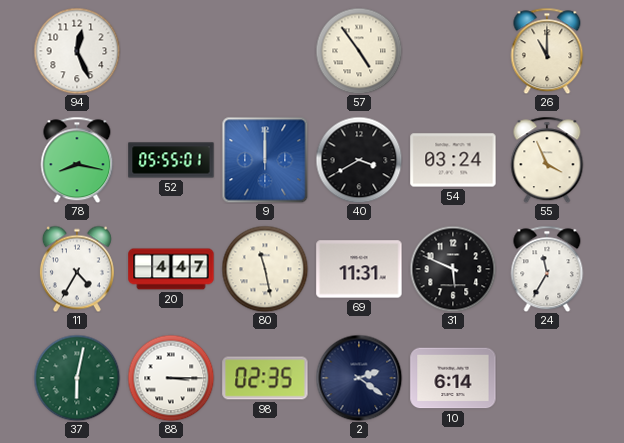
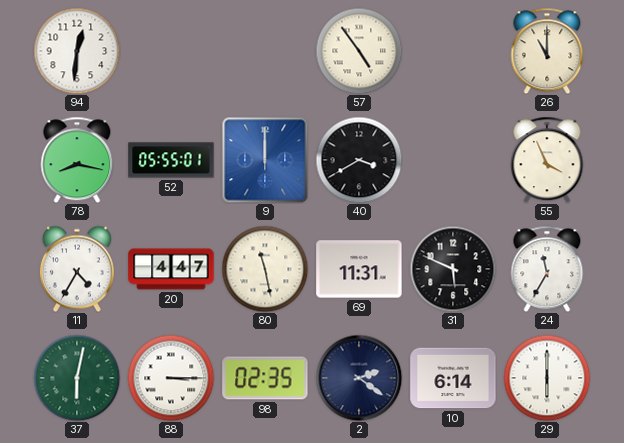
94: 12:26 -> 12:31
54: 03:24 -> none
29: none -> 6:00
